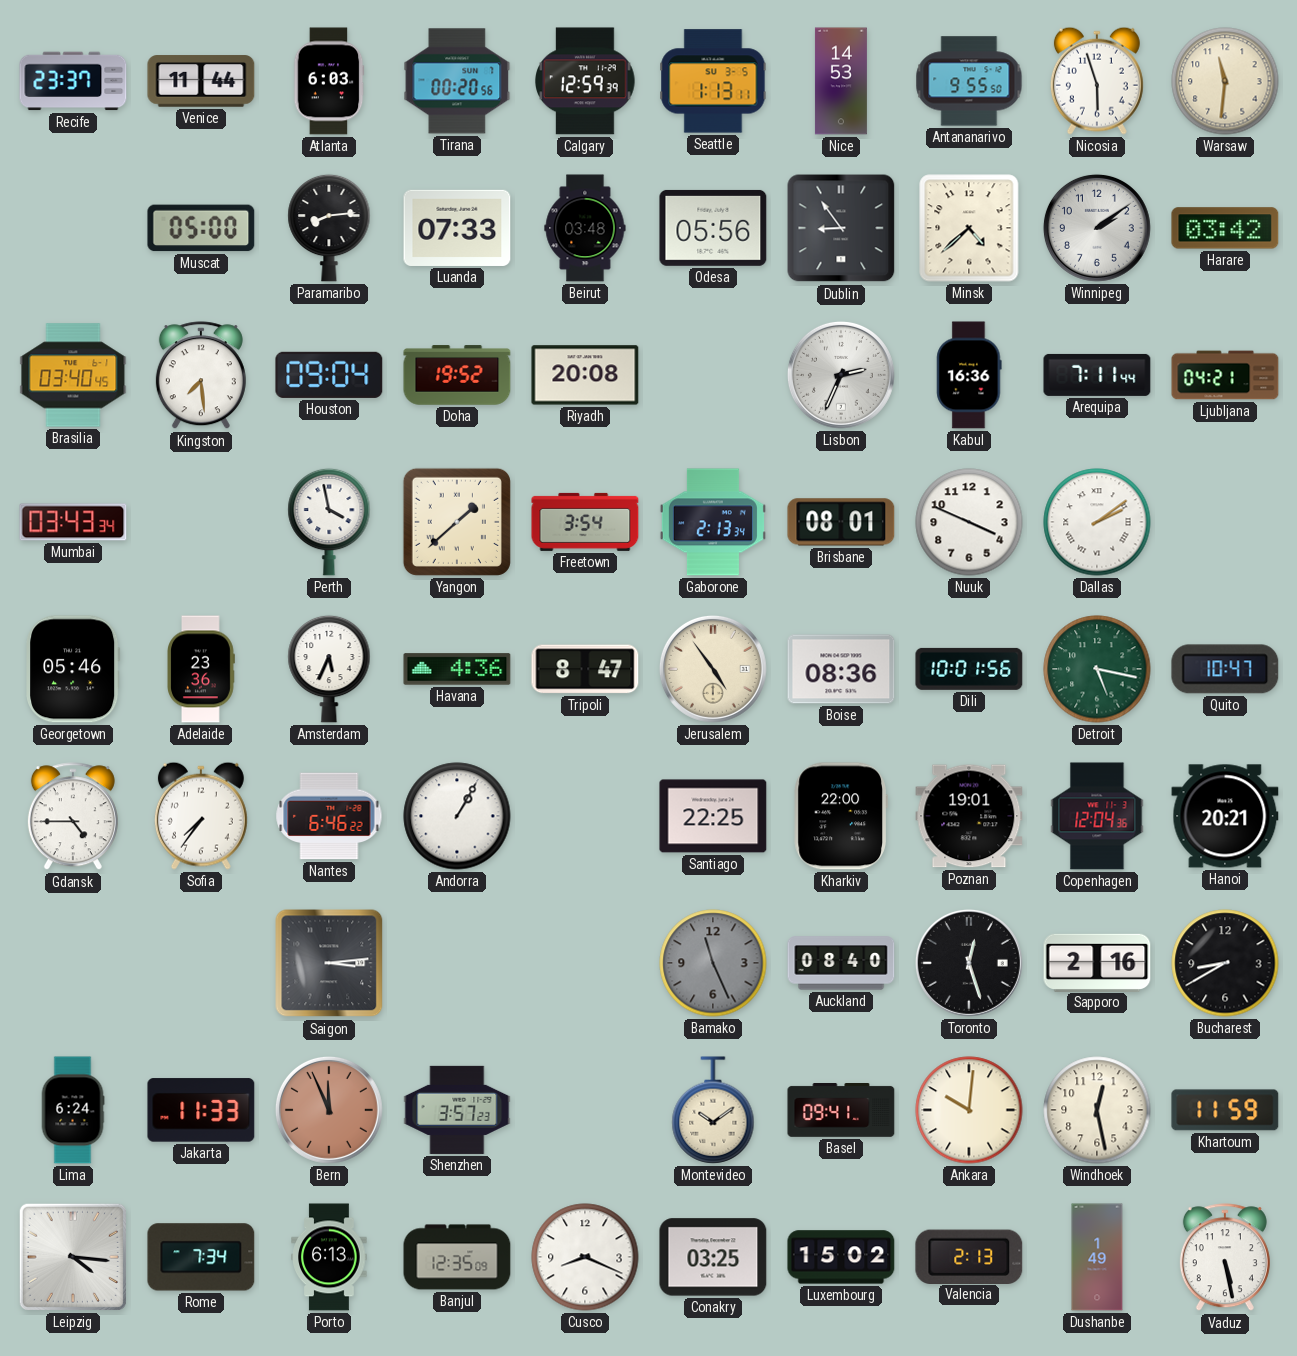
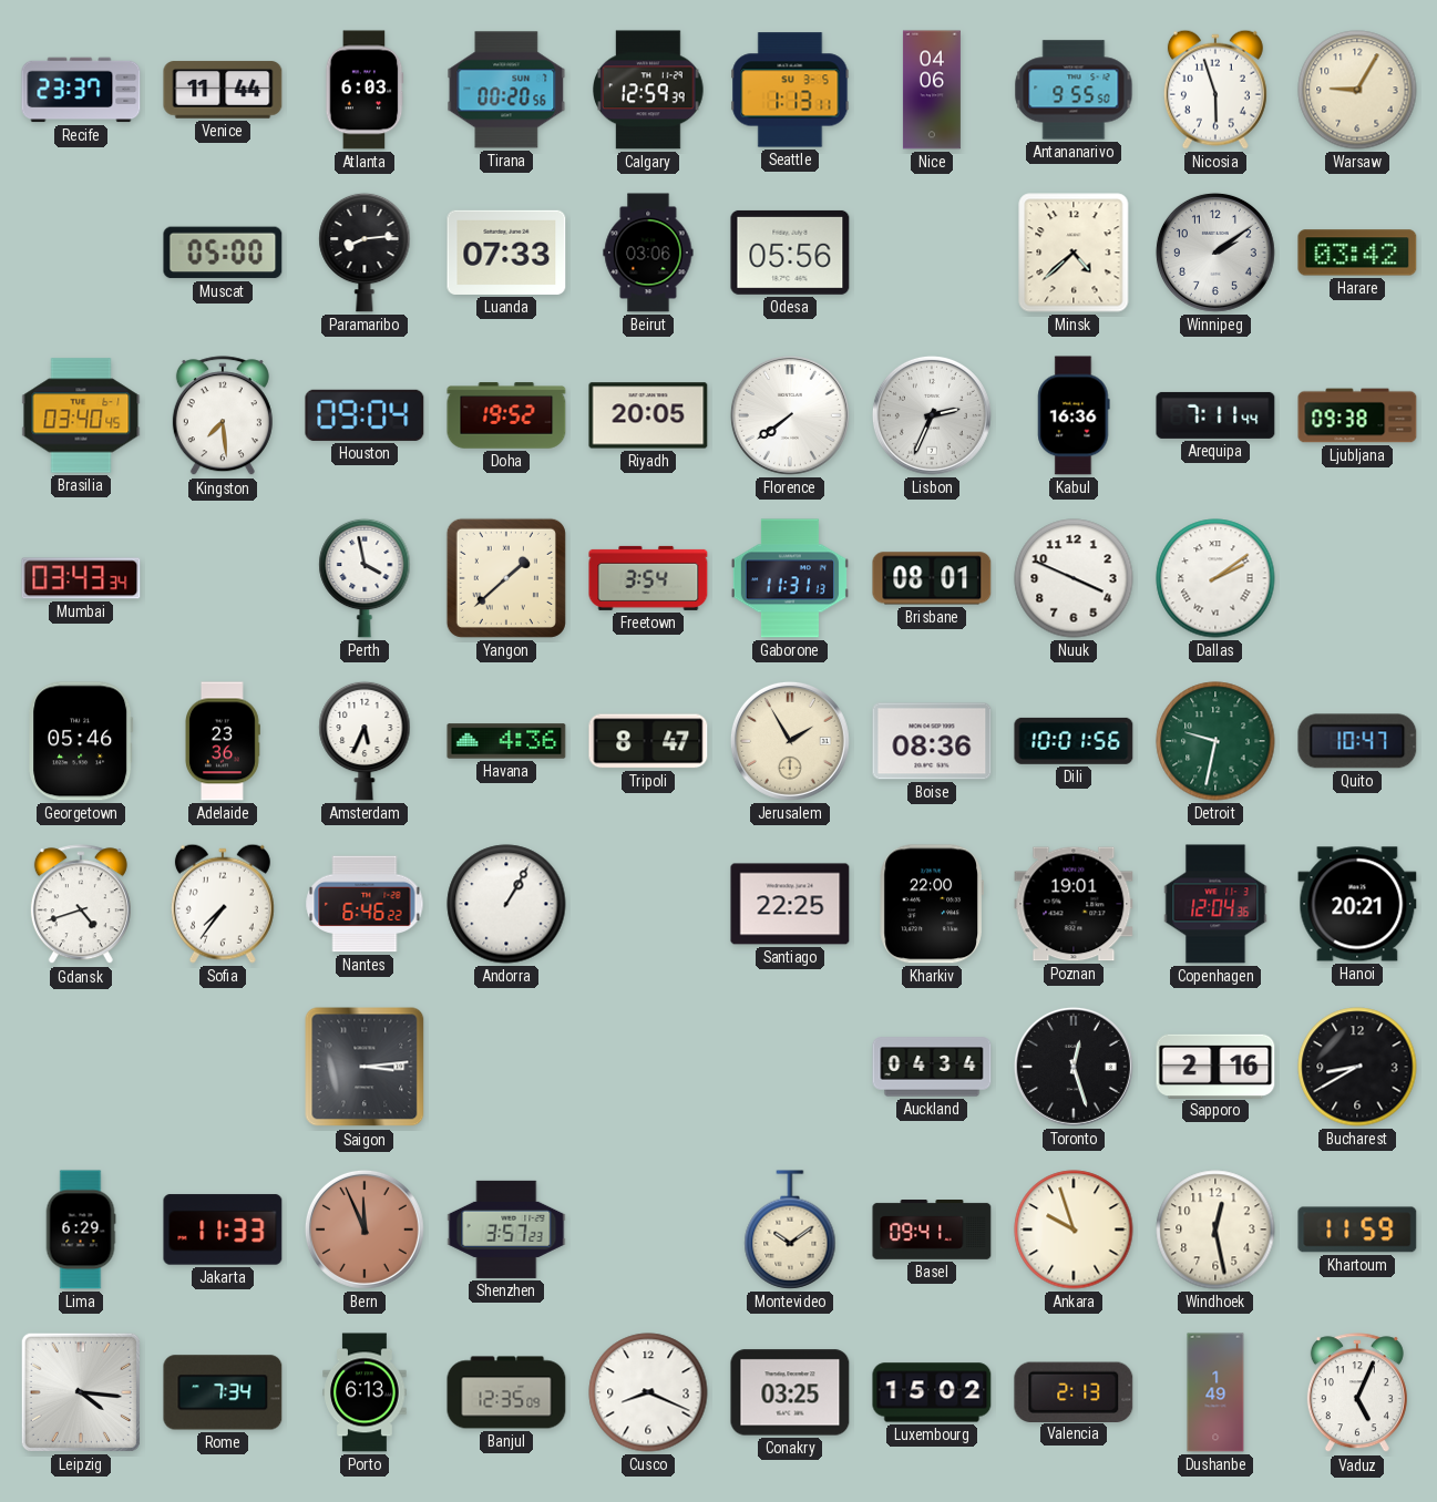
Nice: 14:53 -> 04:06
Warsaw: 11:31 -> 9:05
Beirut: 03:48 -> 03:06
Dublin: 8:54 -> none
Riyadh: 20:08 -> 20:05
Florence: none -> 7:39
Ljubljana: 04:21 -> 09:38
Gaborone: 2:13 -> 11:31
Jerusalem: 4:54 -> 1:55
Detroit: 5:17 -> 9:32
Gdansk: 4:45 -> 4:42
Bamako: 11:26 -> none
Auckland: 08:40 -> 04:34
Lima: 6:24 -> 6:29
Ankara: 10:01 -> 9:57
Vaduz: 5:28 -> 5:04
